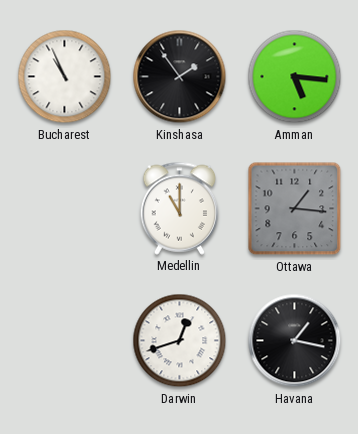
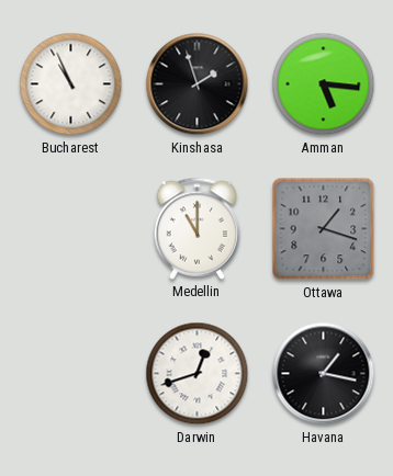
Kinshasa: 1:54 -> 1:57
Ottawa: 1:16 -> 1:18
